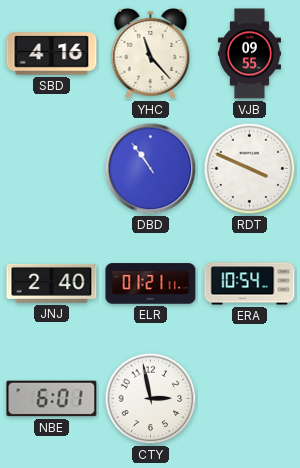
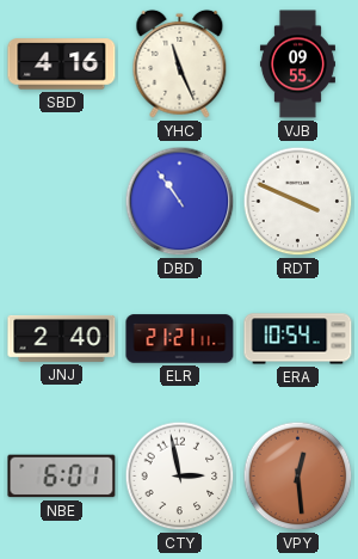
YHC: 11:23 -> 11:26
ELR: 01:21 -> 21:21
VPY: none -> 12:29
